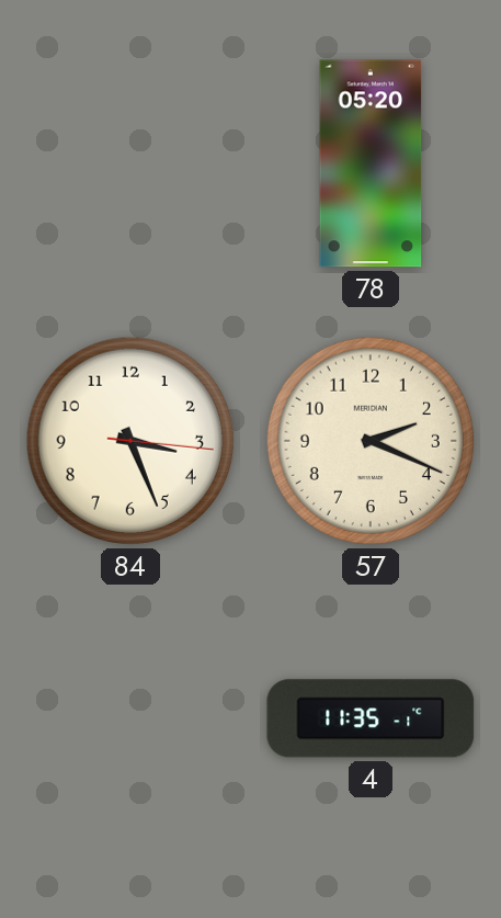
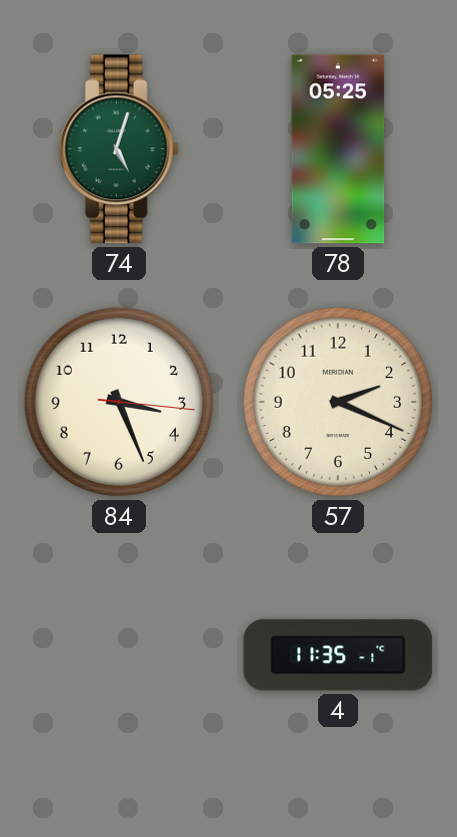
74: none -> 5:03
78: 05:20 -> 05:25
